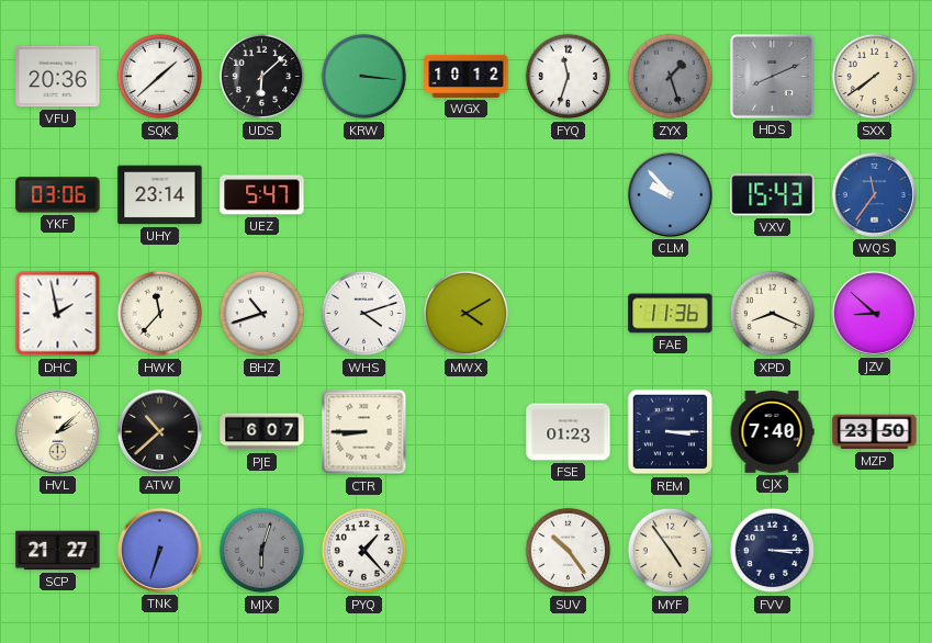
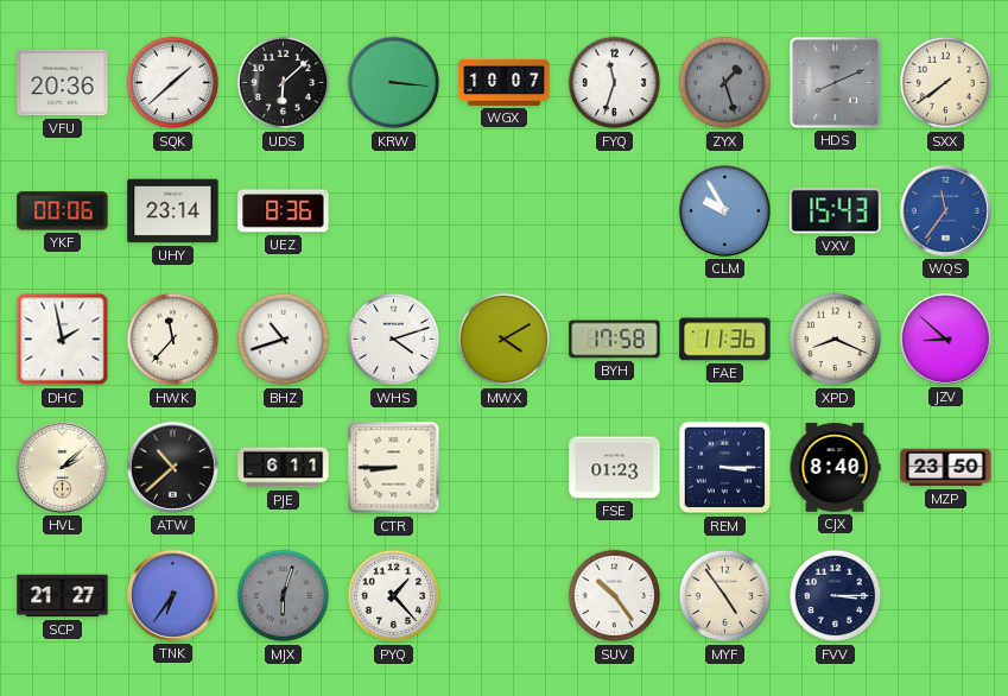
WGX: 10:12 -> 10:07
YKF: 03:06 -> 00:06
UEZ: 5:47 -> 8:36
CLM: 9:53 -> 9:55
BYH: none -> 17:58
PJE: 6:07 -> 6:11
CJX: 7:40 -> 8:40
TNK: 6:33 -> 6:36
